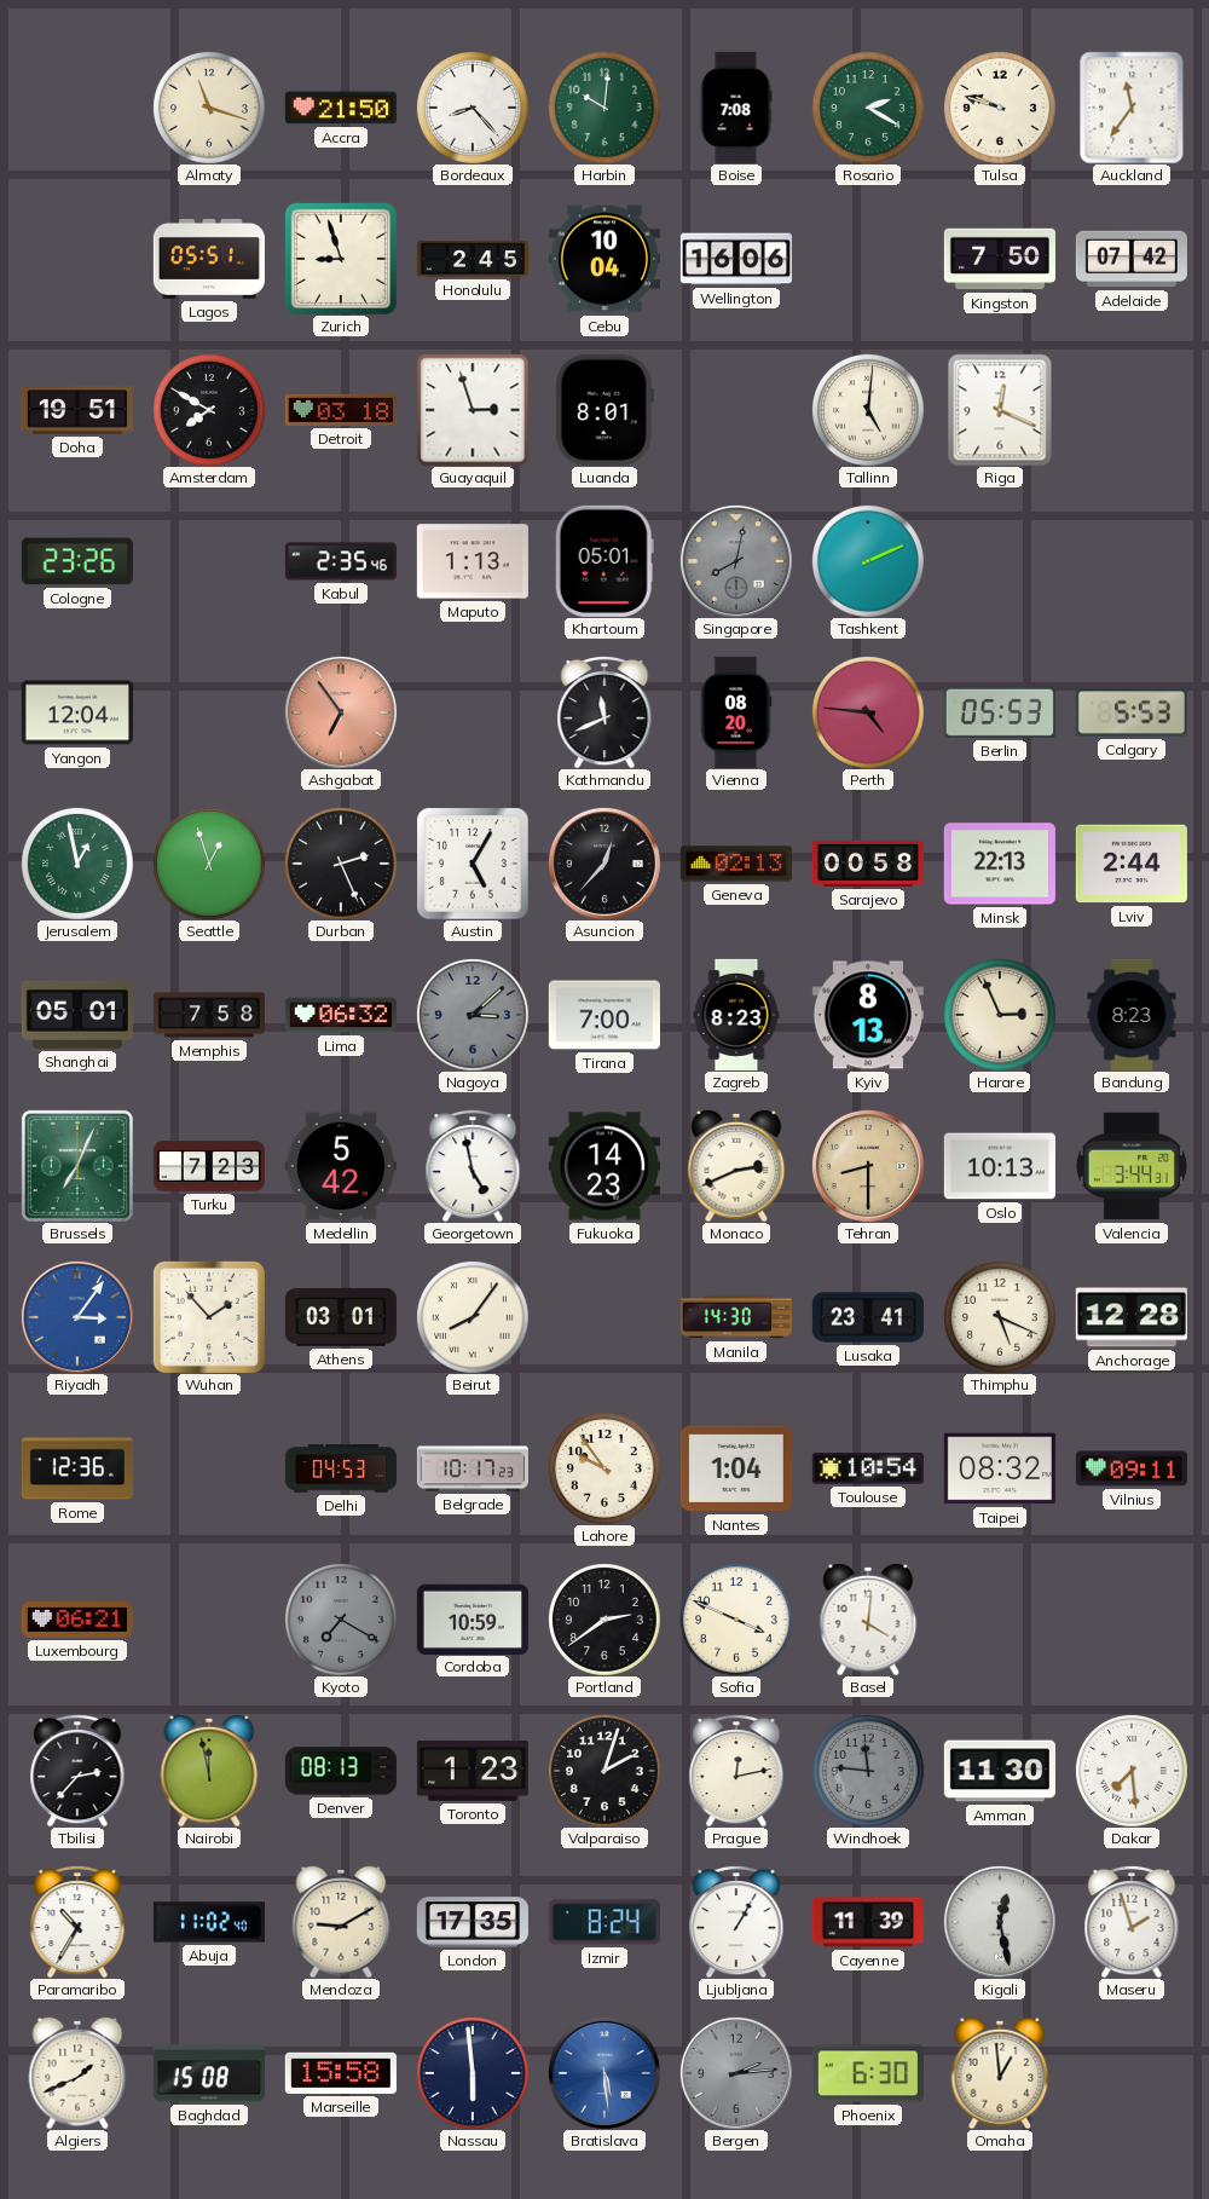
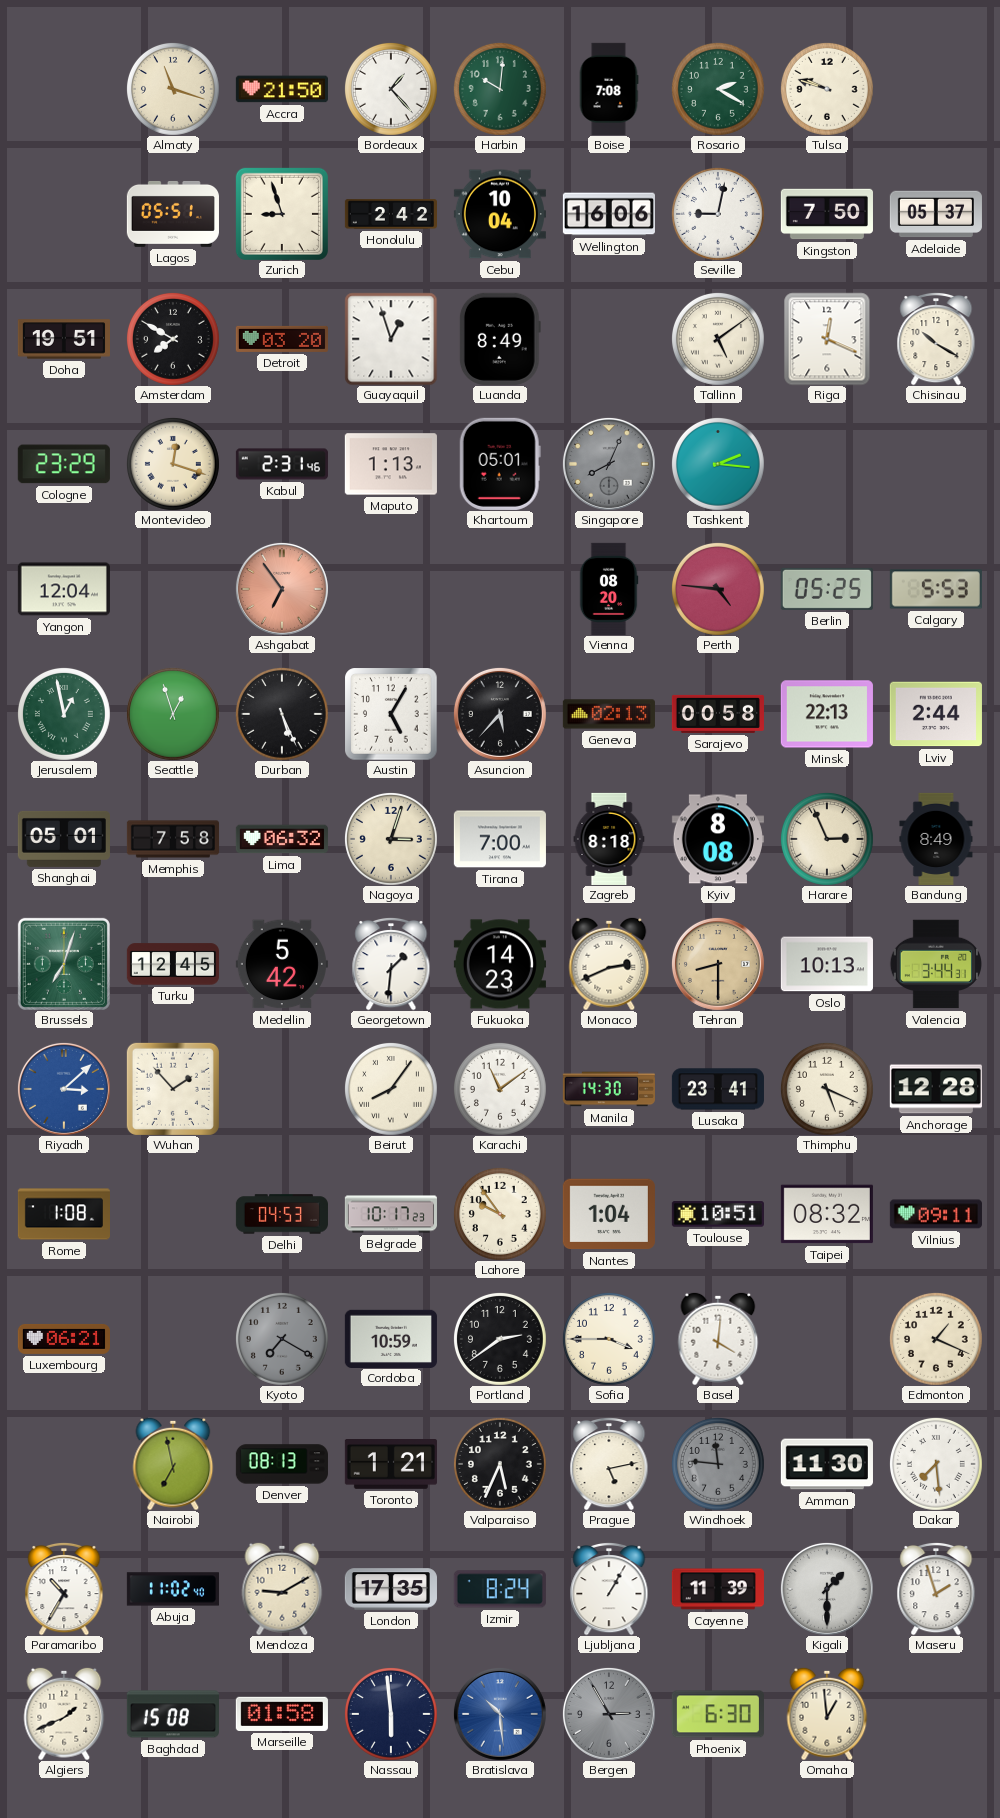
Bordeaux: 8:23 -> 1:23
Auckland: 11:36 -> none
Honolulu: 2:45 -> 2:42
Seville: none -> 9:02
Adelaide: 07:42 -> 05:37
Detroit: 03:18 -> 03:20
Guayaquil: 2:57 -> 12:57
Luanda: 8:01 -> 8:49
Tallinn: 5:01 -> 5:09
Chisinau: none -> 10:20
Cologne: 23:26 -> 23:29
Montevideo: none -> 12:18
Kabul: 2:35 -> 2:31
Singapore: 8:02 -> 8:04
Tashkent: 2:11 -> 2:16
Kathmandu: 11:41 -> none
Berlin: 05:53 -> 05:25
Durban: 2:26 -> 5:26
Asuncion: 12:37 -> 5:37
Nagoya: 3:08 -> 3:03
Nagoya dial: grey -> cream
Zagreb: 8:23 -> 8:18
Kyiv: 8:13 -> 8:08
Bandung: 8:23 -> 8:49
Brussels: 7:04 -> 7:03
Turku: 7:23 -> 12:45
Georgetown: 4:58 -> 1:31
Riyadh: 3:06 -> 3:08
Athens: 03:01 -> none
Karachi: none -> 11:09
Rome: 12:36 -> 1:08
Toulouse: 10:54 -> 10:51
Sofia: 3:49 -> 3:45
Edmonton: none -> 1:19
Tbilisi: 2:37 -> none
Nairobi: 11:58 -> 6:58
Toronto: 1:23 -> 1:21
Valparaiso: 2:03 -> 5:34
Prague: 12:13 -> 5:13
Kigali: 12:28 -> 1:30
Marseille: 15:58 -> 01:58
Bratislava: 5:29 -> 10:29
Bergen: 2:14 -> 2:55
